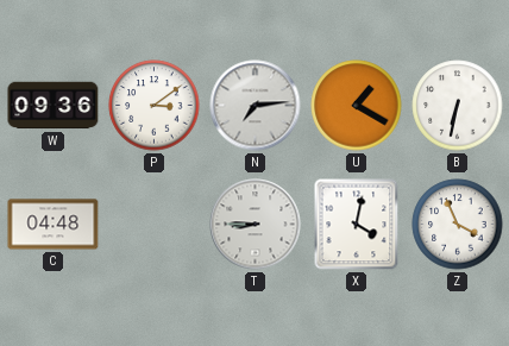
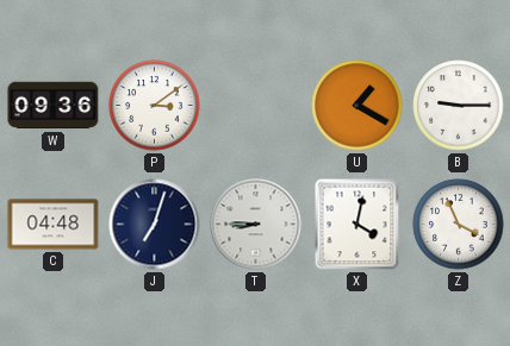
N: 7:14 -> none
B: 6:32 -> 9:15
J: none -> 7:03
